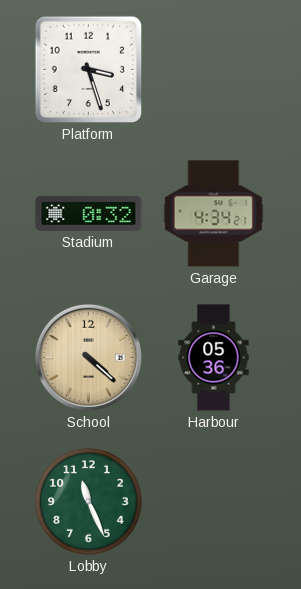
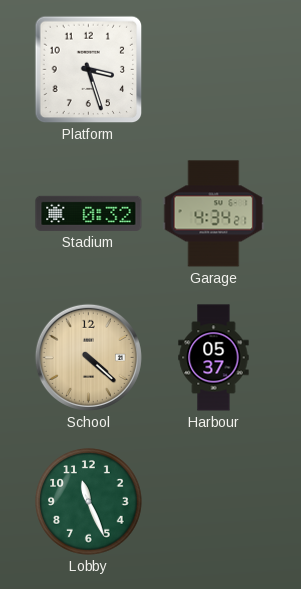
Harbour: 05:36 -> 05:37
